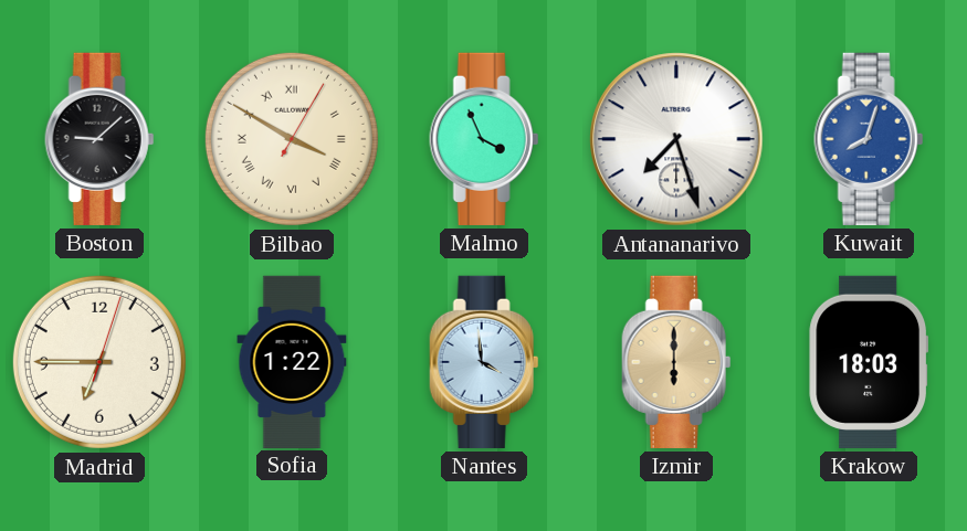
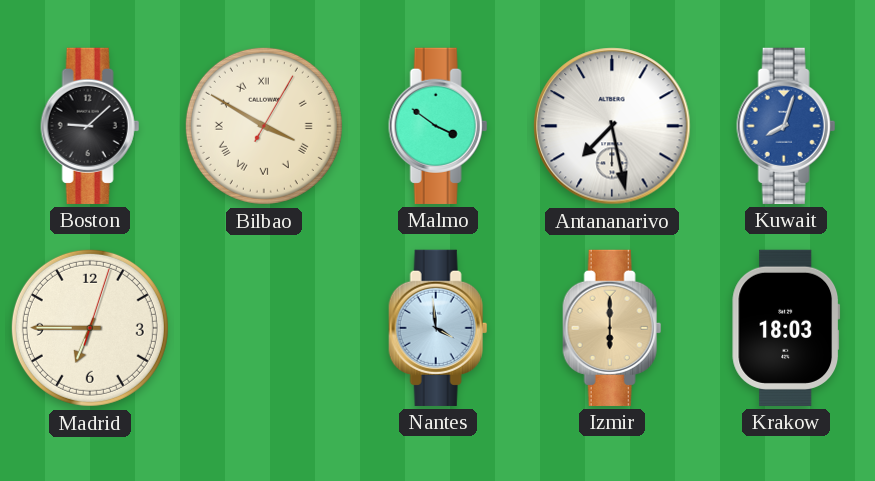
Malmo: 3:56 -> 3:51
Antananarivo: 7:27 -> 7:28
Sofia: 1:22 -> none
